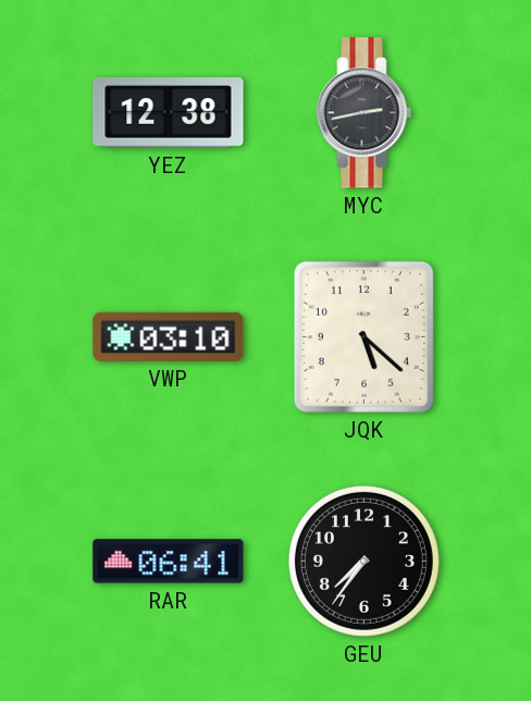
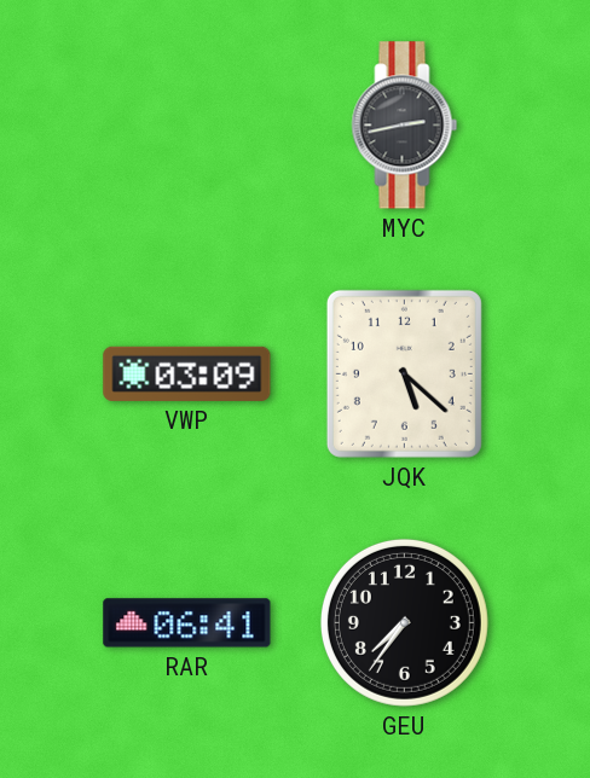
YEZ: 12:38 -> none
VWP: 03:10 -> 03:09
